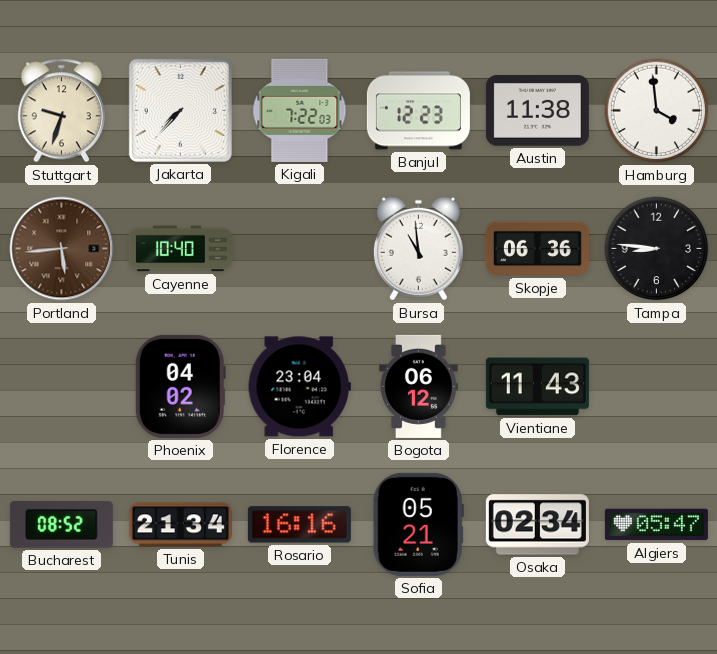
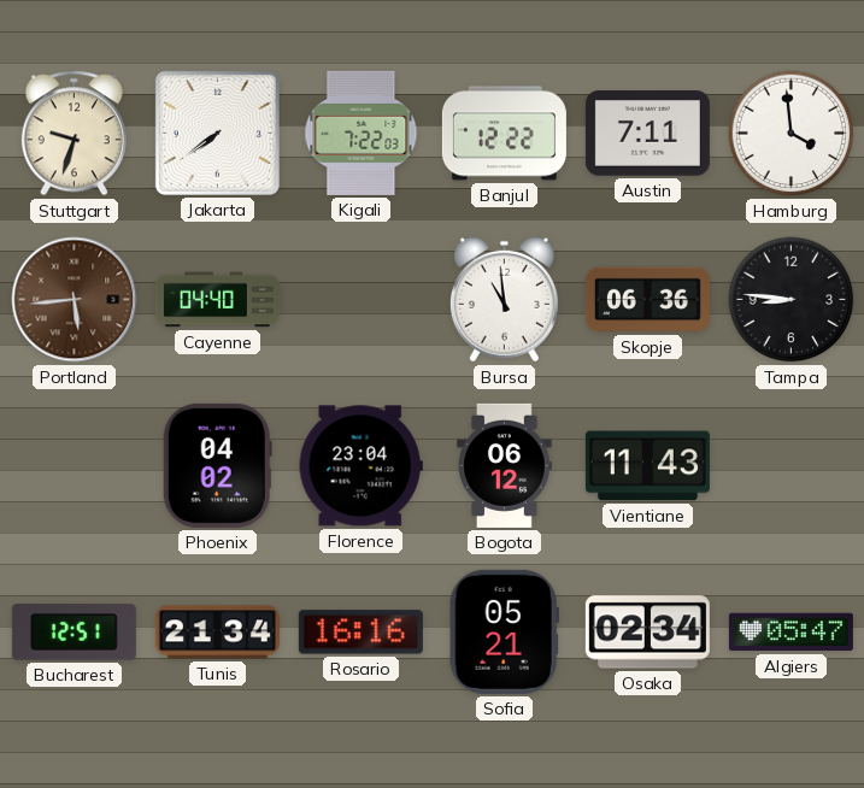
Jakarta: 7:37 -> 7:39
Banjul: 12:23 -> 12:22
Austin: 11:38 -> 7:11
Cayenne: 10:40 -> 04:40
Bucharest: 08:52 -> 12:51
